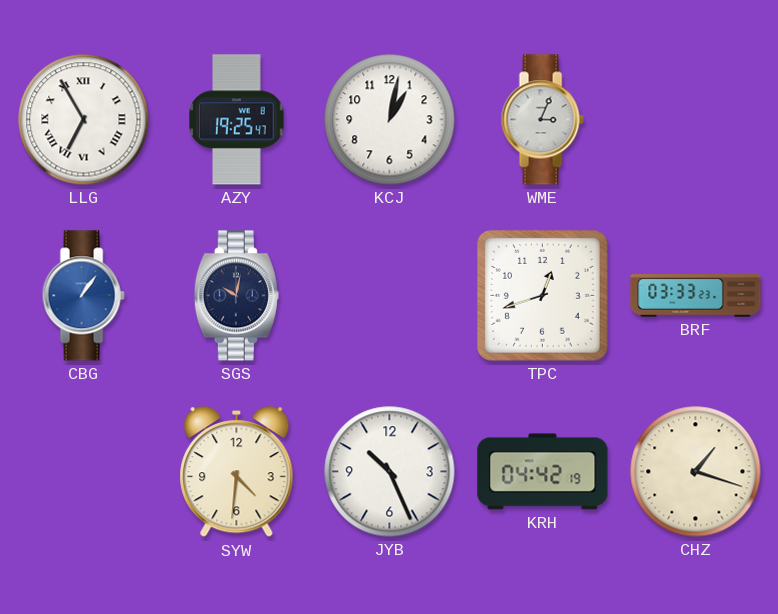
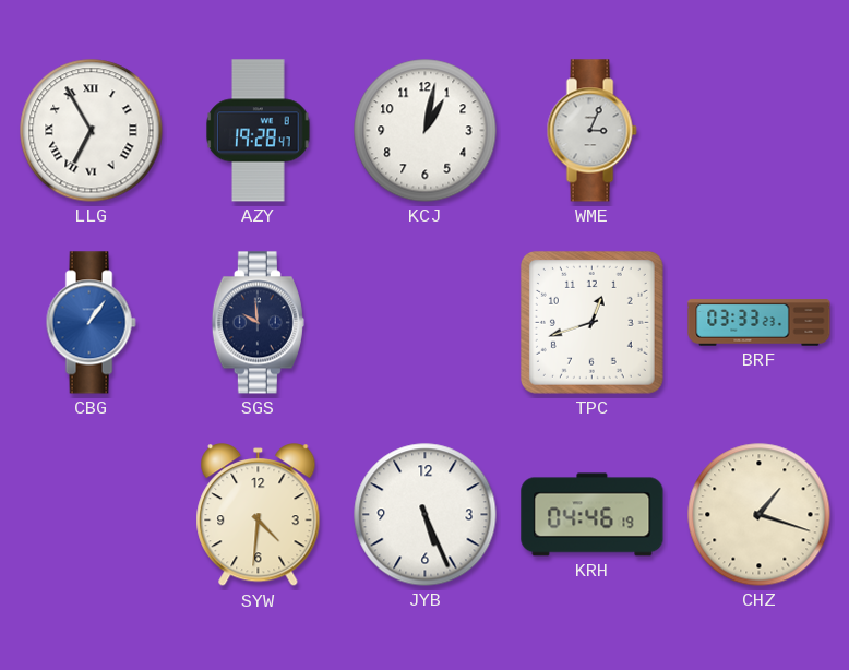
AZY: 19:25 -> 19:28
SGS: 10:02 -> 9:59
JYB: 10:26 -> 5:26
KRH: 04:42 -> 04:46
